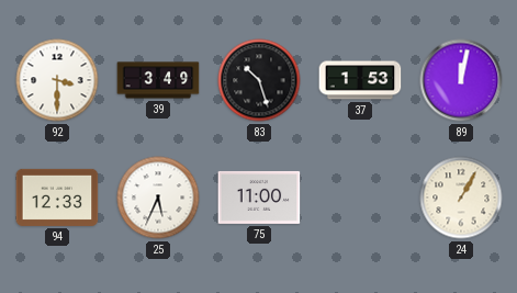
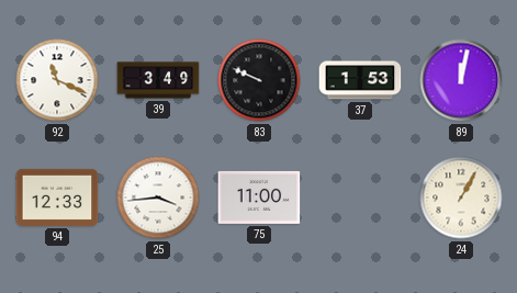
92: 3:30 -> 11:19
83: 10:27 -> 9:49
25: 5:34 -> 3:44
